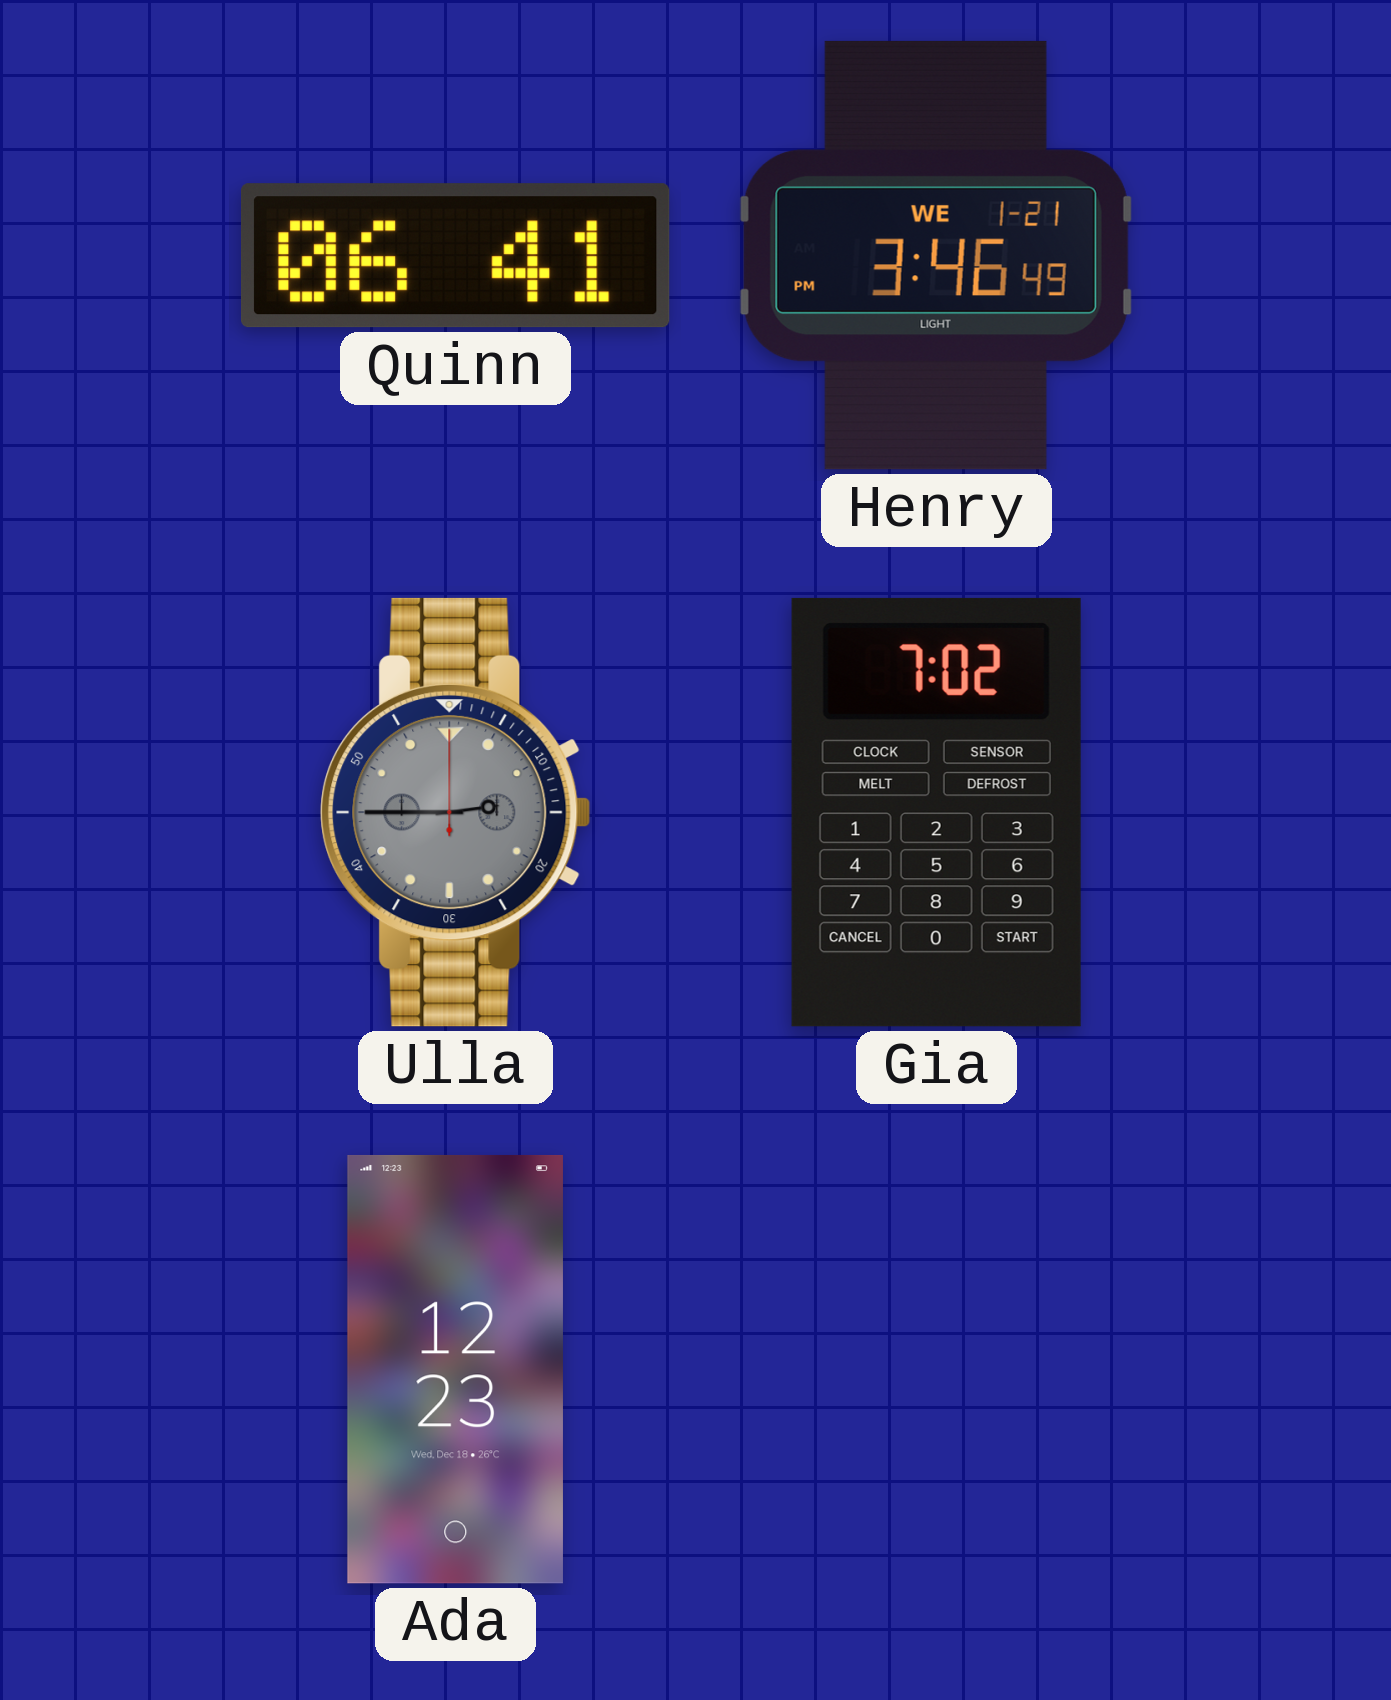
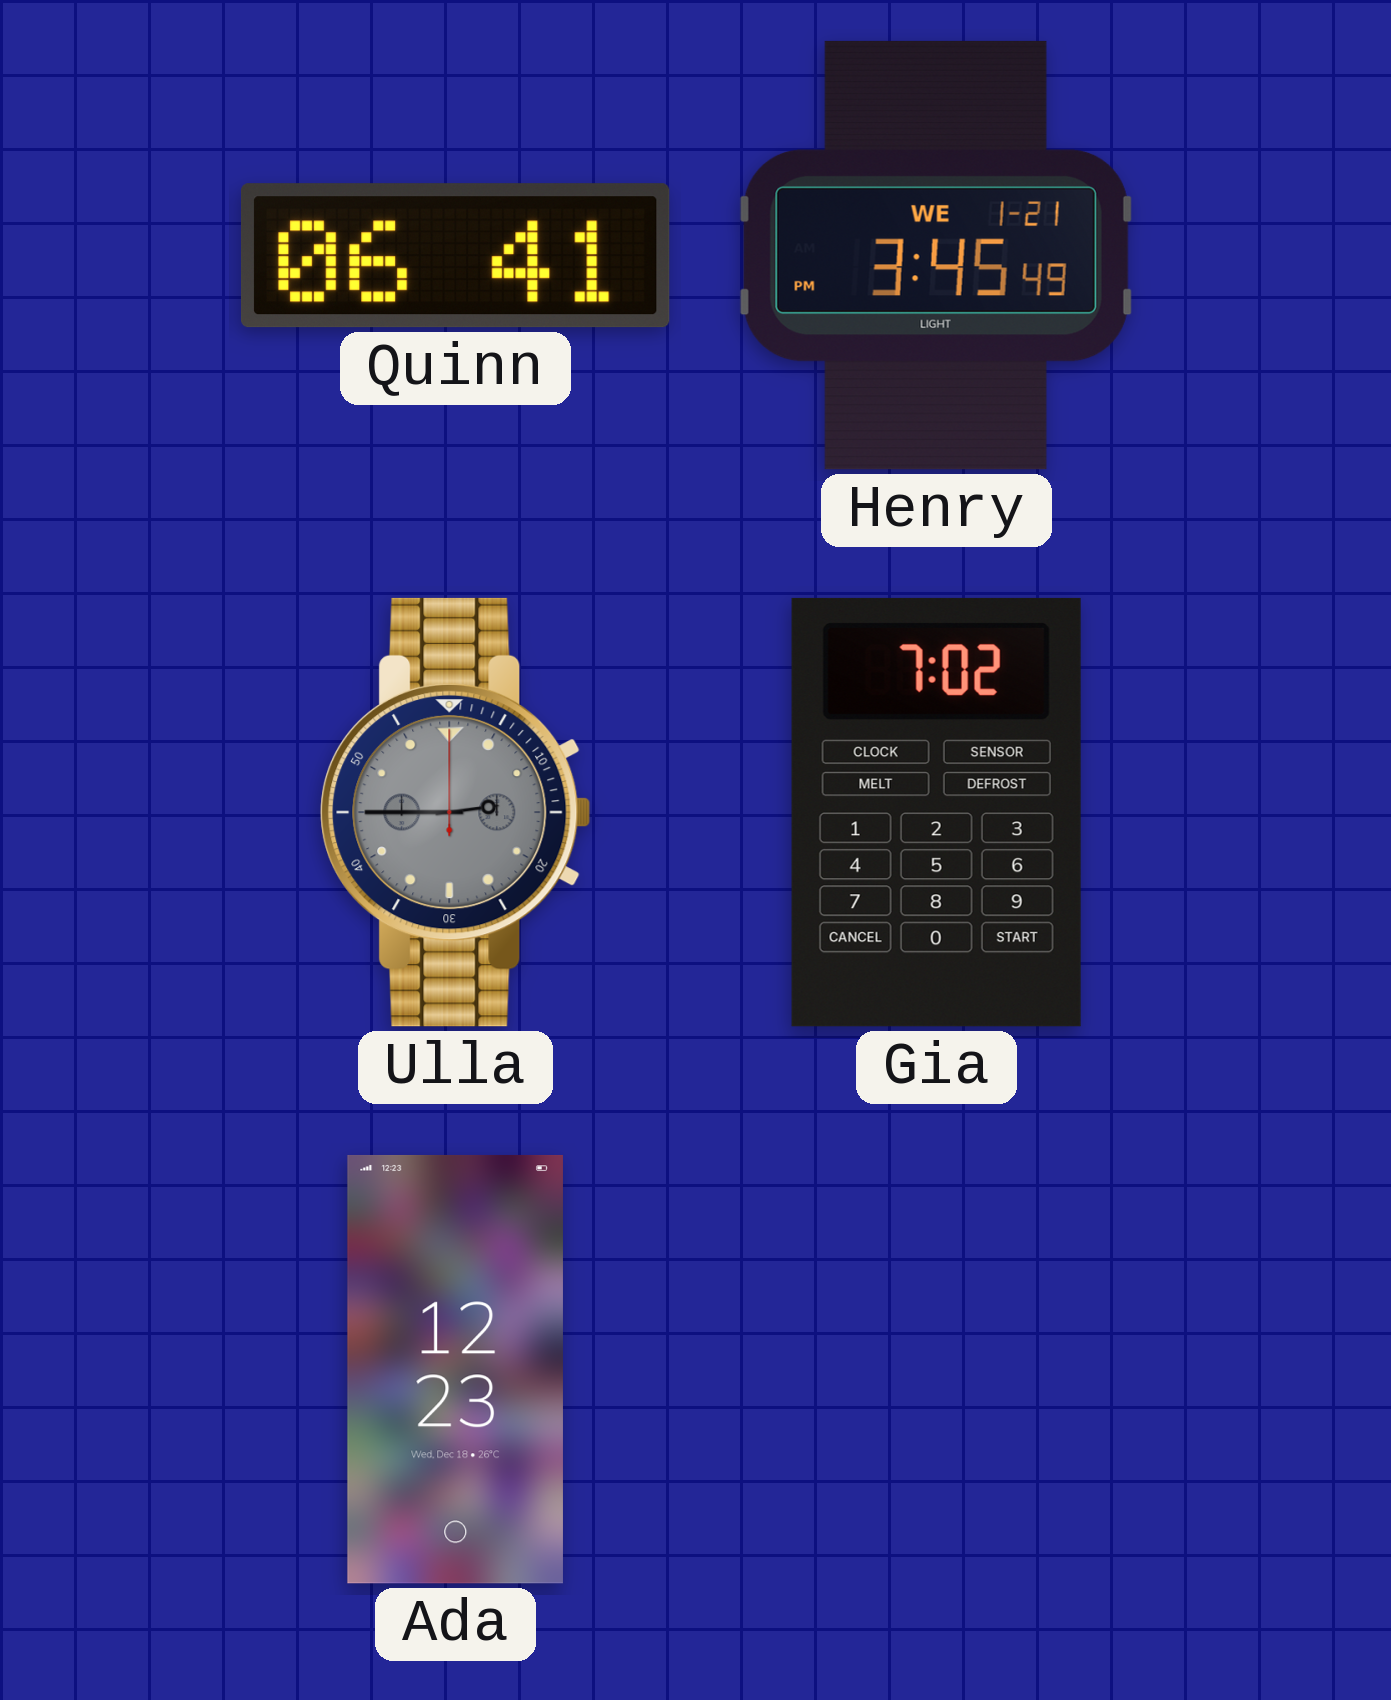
Henry: 3:46 -> 3:45
